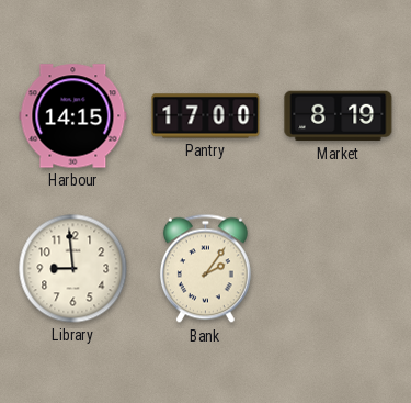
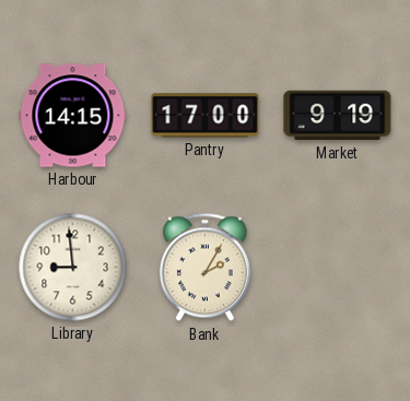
Market: 8:19 -> 9:19
Bank: 2:06 -> 2:05
